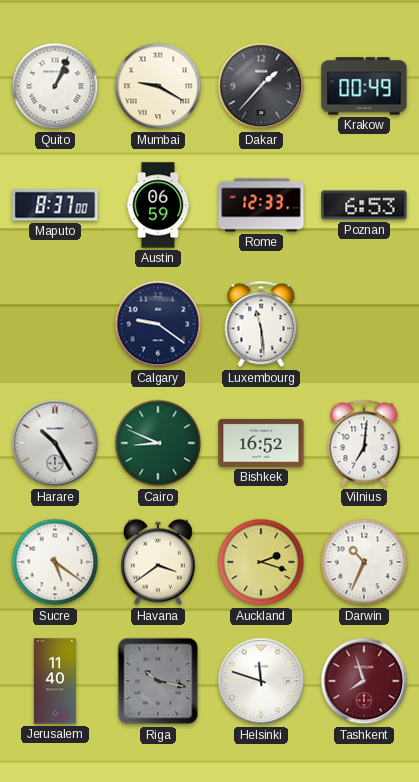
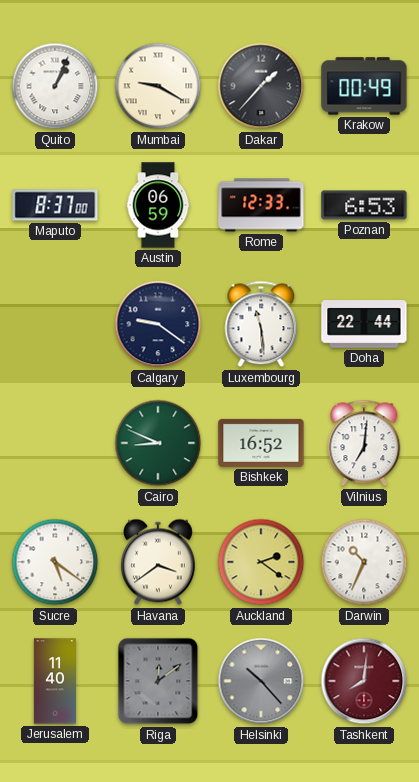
Doha: none -> 22:44
Harare: 10:25 -> none
Auckland: 2:18 -> 2:21
Riga: 10:17 -> 12:09
Helsinki: 11:48 -> 10:23
Helsinki dial: white -> grey
Tashkent: 7:57 -> 8:01
